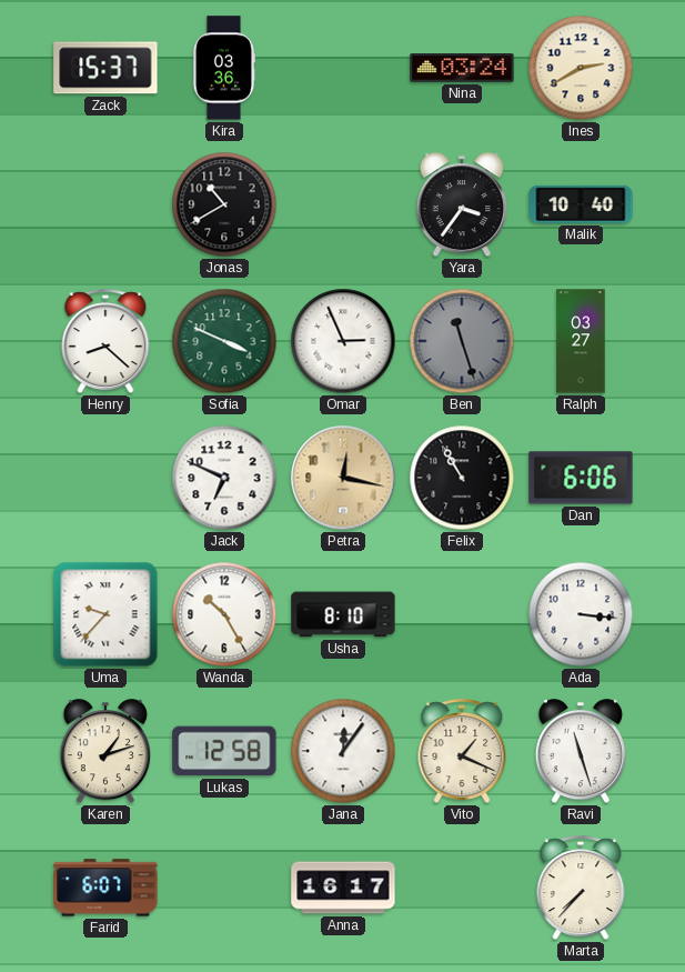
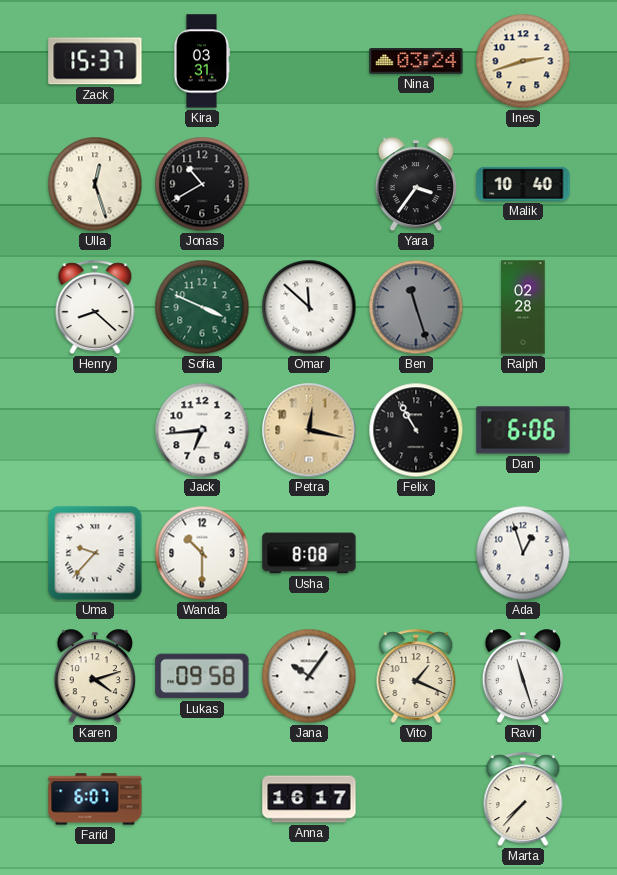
Kira: 03:36 -> 03:31
Ines: 2:40 -> 2:42
Ulla: none -> 12:27
Omar: 2:56 -> 11:52
Ralph: 03:27 -> 02:28
Jack: 6:49 -> 6:44
Wanda: 10:25 -> 10:30
Usha: 8:10 -> 8:08
Ada: 3:16 -> 12:57
Karen: 1:12 -> 4:12
Lukas: 12:58 -> 09:58
Jana: 12:06 -> 10:06
